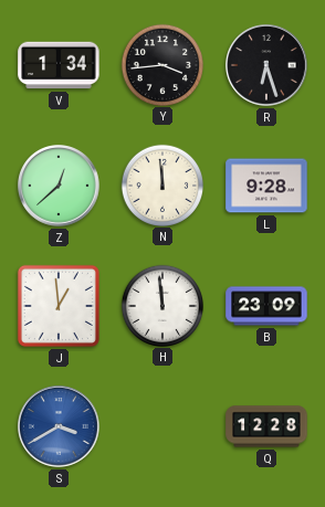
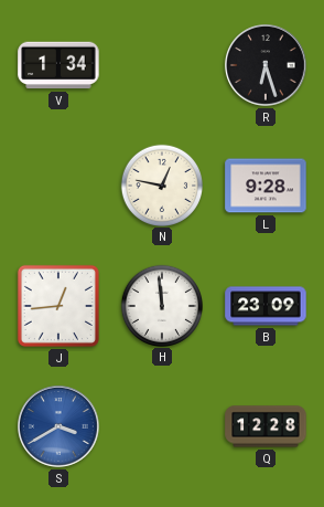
Y: 3:44 -> none
Z: 12:38 -> none
N: 11:59 -> 12:47
J: 12:59 -> 12:44
